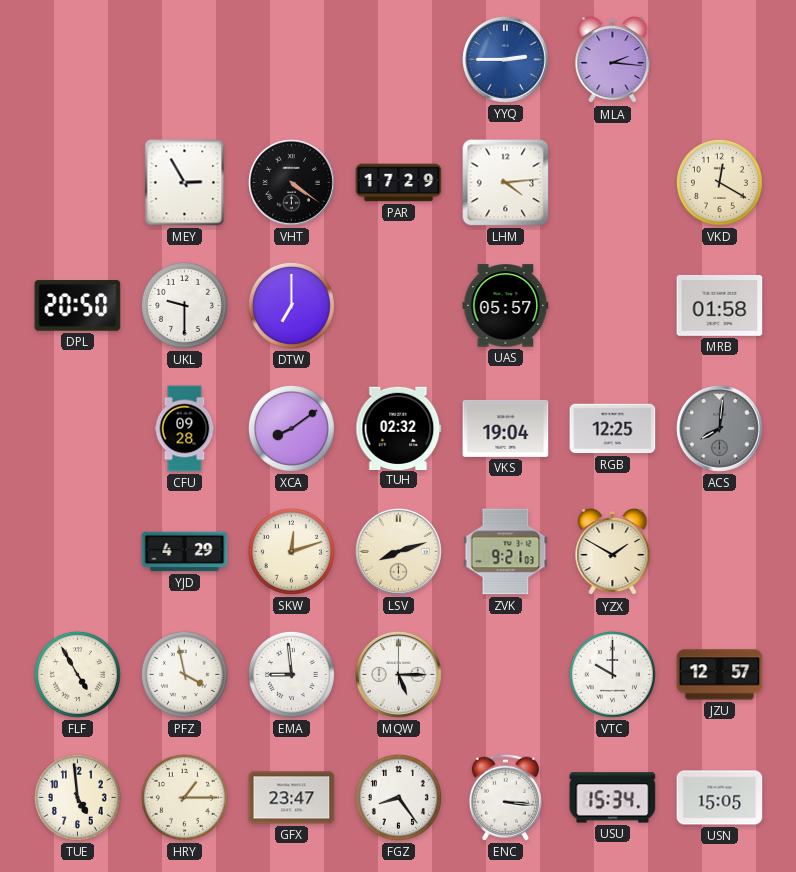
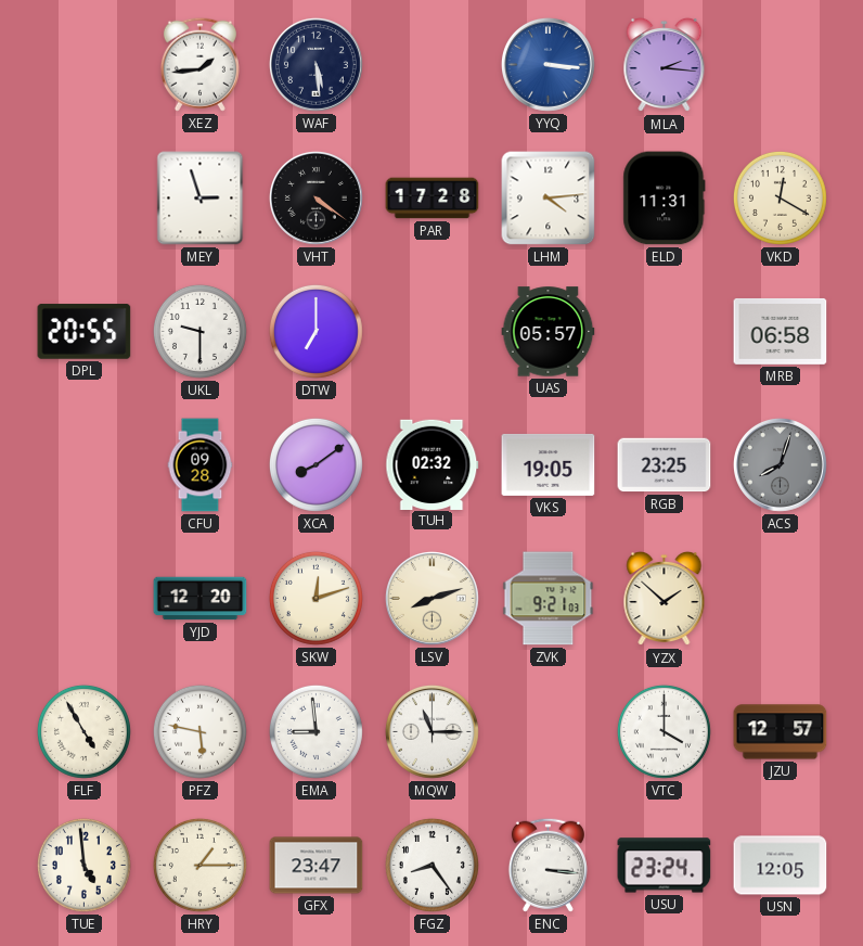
XEZ: none -> 1:44
WAF: none -> 5:29
YYQ: 2:45 -> 3:16
MEY: 2:55 -> 2:57
PAR: 17:29 -> 17:28
ELD: none -> 11:31
DPL: 20:50 -> 20:55
MRB: 01:58 -> 06:58
VKS: 19:04 -> 19:05
RGB: 12:25 -> 23:25
ACS: 8:01 -> 8:03
YJD: 4:29 -> 12:20
YZX: 1:50 -> 1:52
PFZ: 3:58 -> 5:47
MQW: 5:15 -> 11:15
VTC: 10:00 -> 4:00
USU: 15:34 -> 23:24
USN: 15:05 -> 12:05
